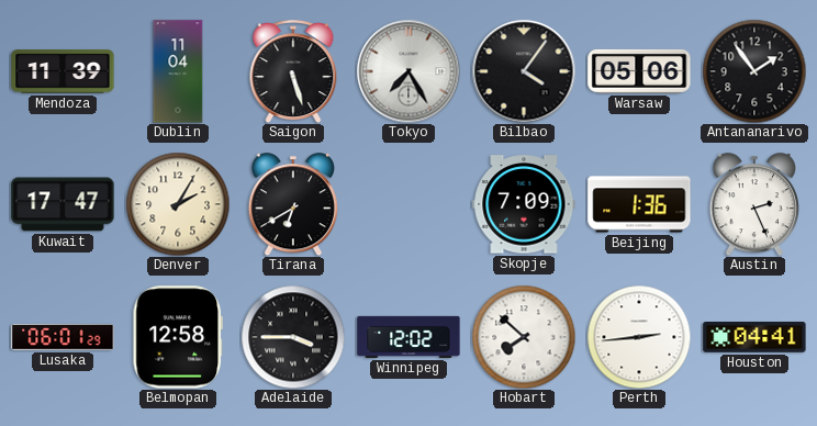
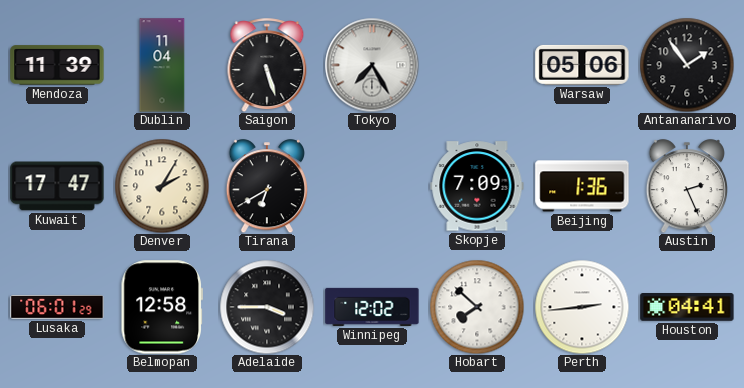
Bilbao: 4:06 -> none
